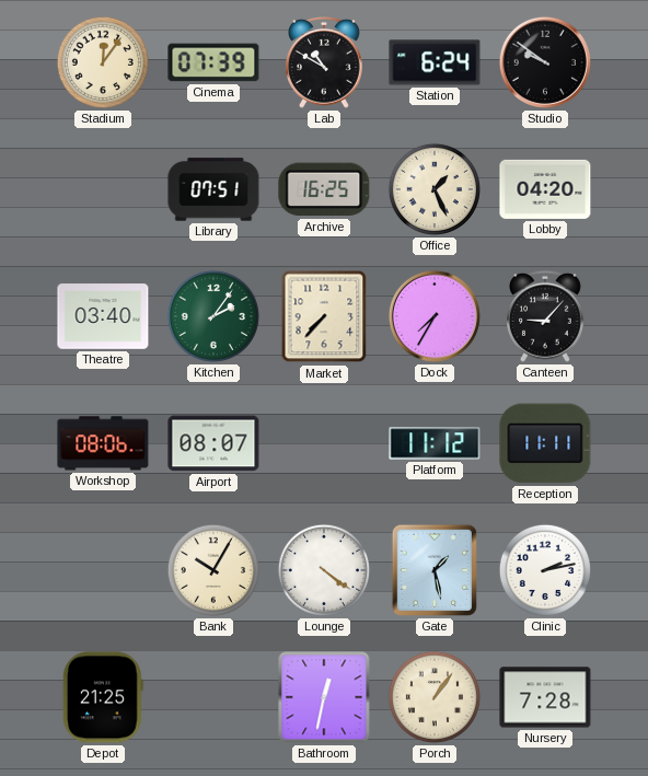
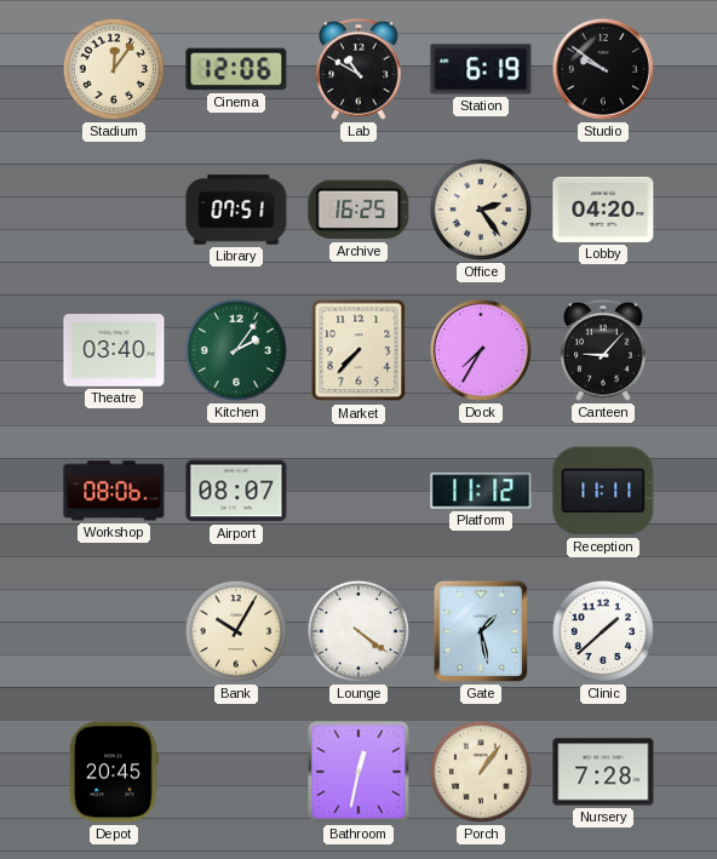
Cinema: 07:39 -> 12:06
Station: 6:24 -> 6:19
Office: 1:26 -> 2:24
Clinic: 2:13 -> 1:38
Depot: 21:25 -> 20:45
